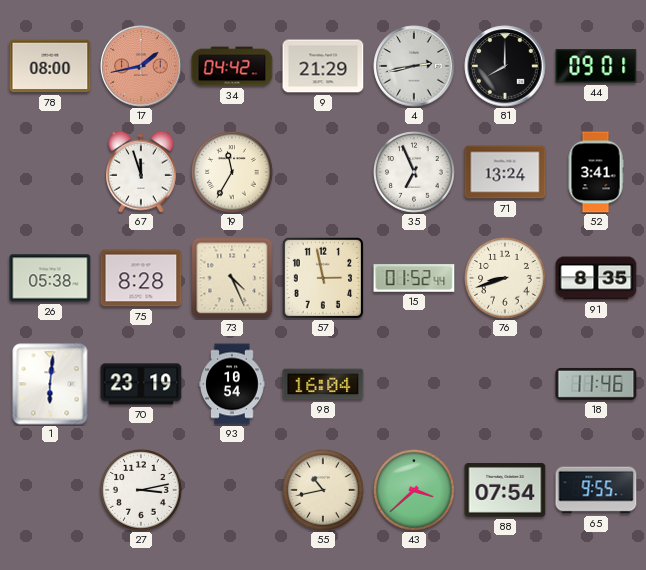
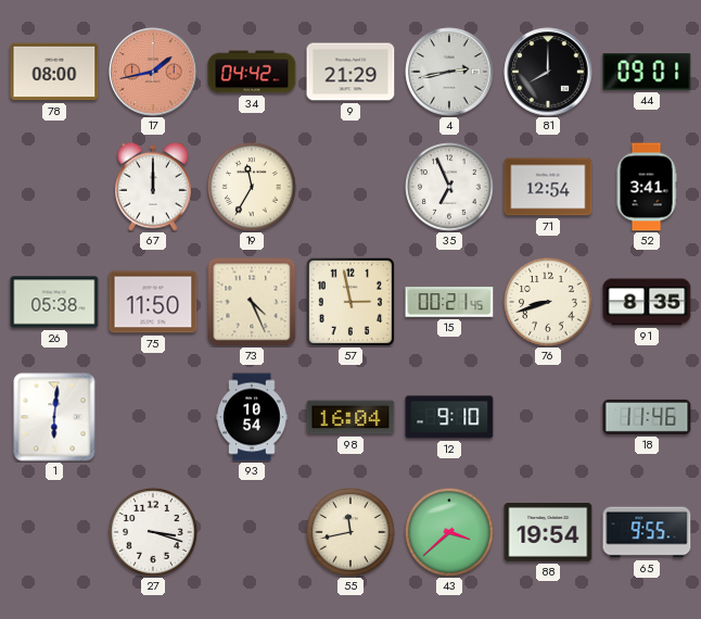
67: 11:57 -> 12:00
71: 13:24 -> 12:54
75: 8:28 -> 11:50
15: 01:52 -> 00:21
70: 23:19 -> none
12: none -> 9:10
27: 3:13 -> 3:18
55: 10:43 -> 11:43
88: 07:54 -> 19:54
